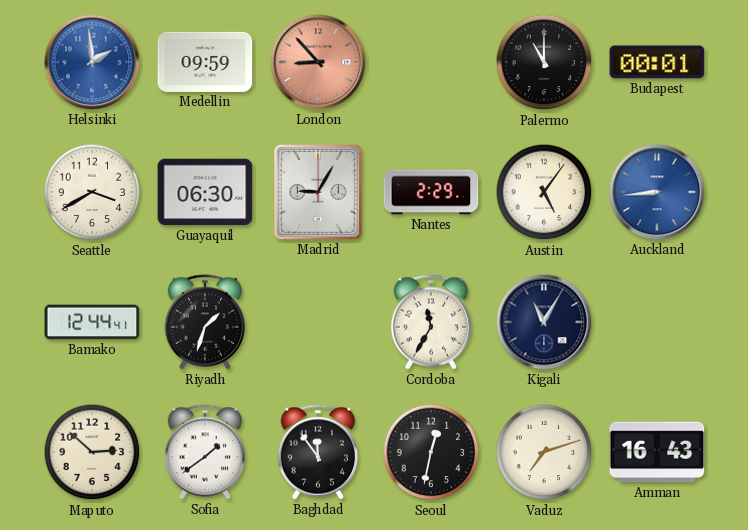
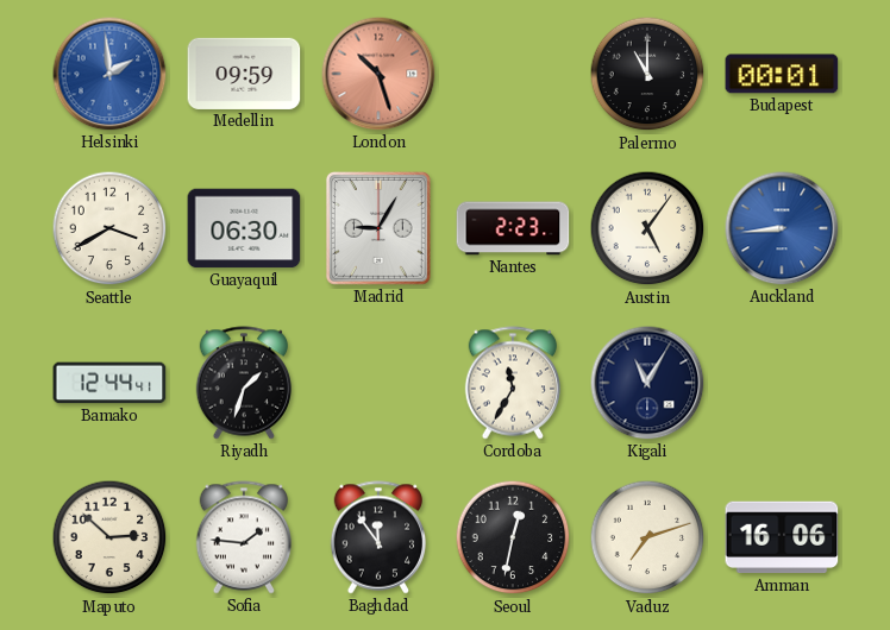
London: 8:53 -> 10:27
Nantes: 2:29 -> 2:23
Sofia: 1:39 -> 1:46
Amman: 16:43 -> 16:06
